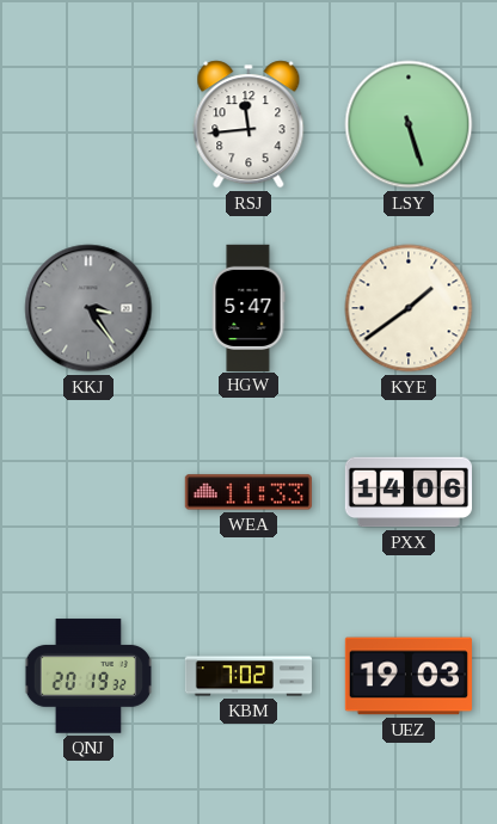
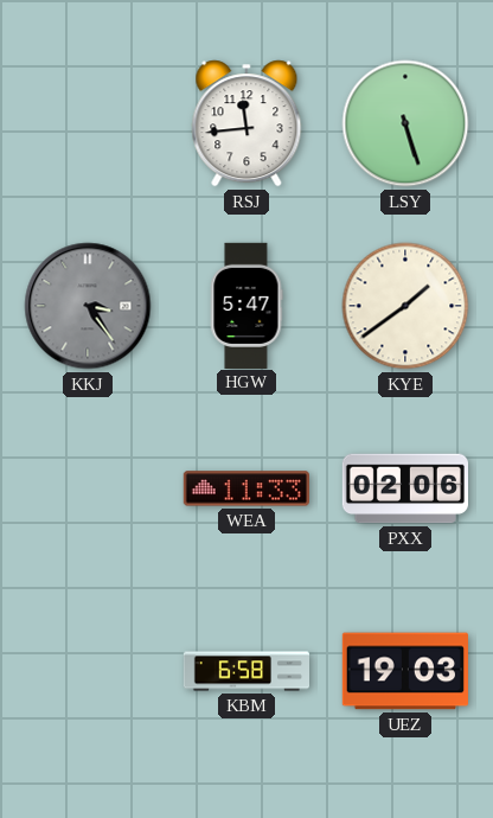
PXX: 14:06 -> 02:06
QNJ: 20:19 -> none
KBM: 7:02 -> 6:58
